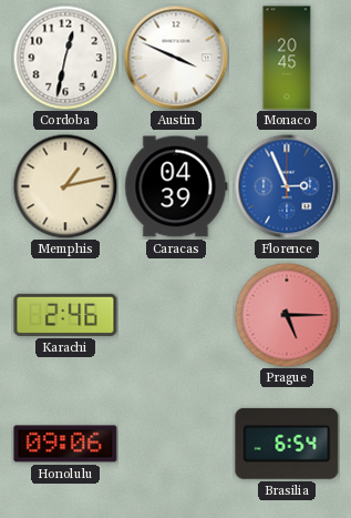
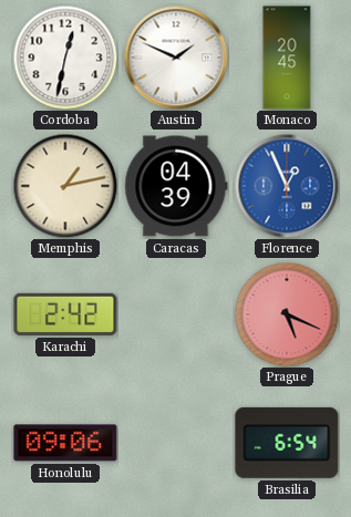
Austin: 3:49 -> 1:49
Florence: 2:56 -> 12:56
Karachi: 2:46 -> 2:42
Prague: 5:15 -> 5:19
